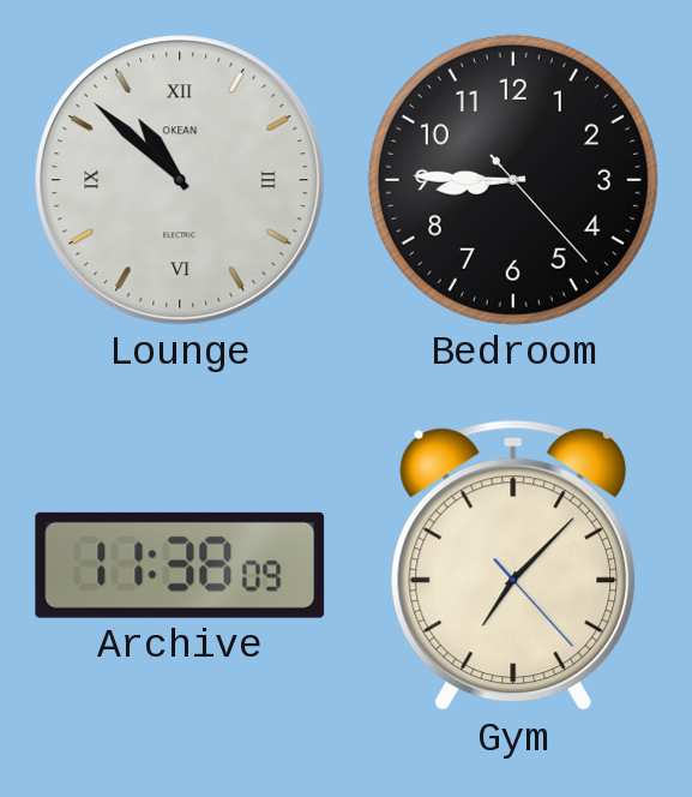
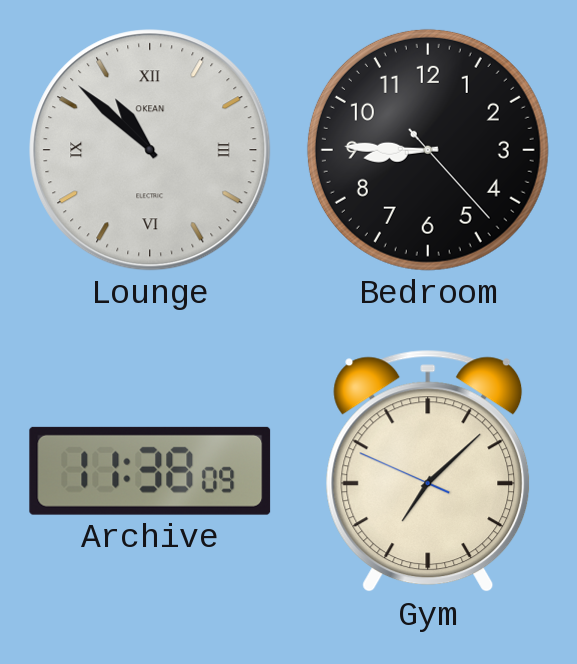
Gym: 7:07:23 -> 7:07:49
